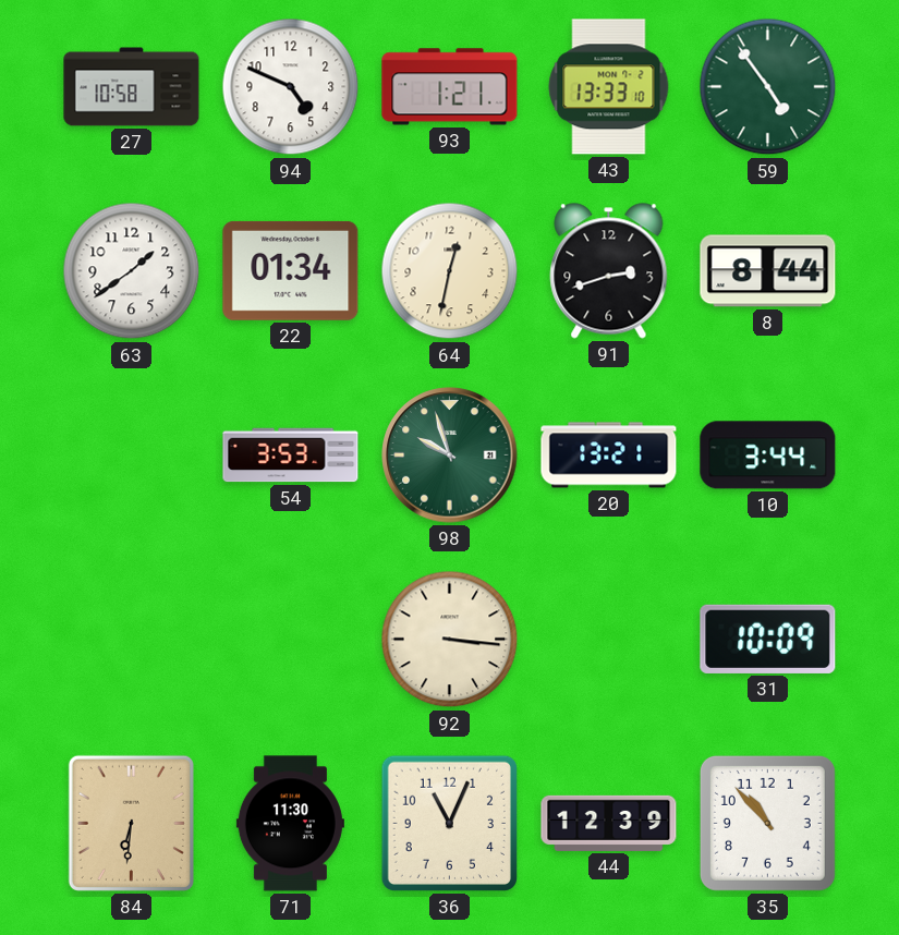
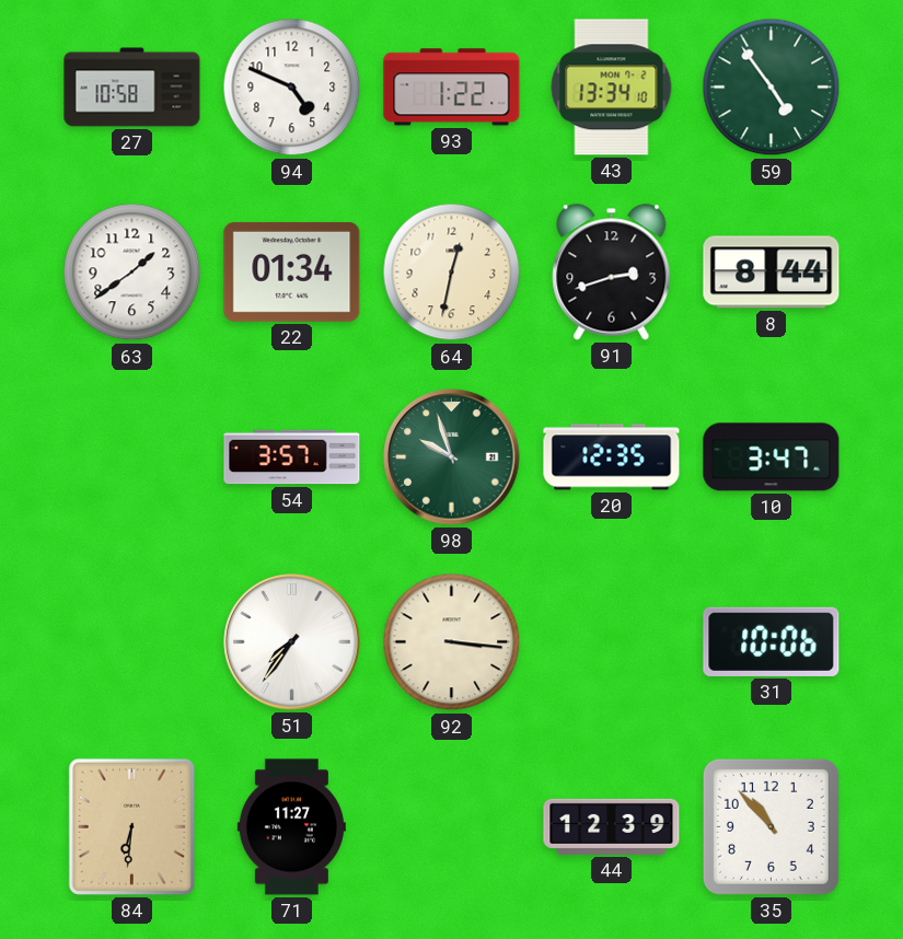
93: 1:21 -> 1:22
43: 13:33 -> 13:34
54: 3:53 -> 3:57
20: 13:21 -> 12:35
10: 3:44 -> 3:47
51: none -> 7:36
31: 10:09 -> 10:06
71: 11:30 -> 11:27
36: 11:04 -> none
